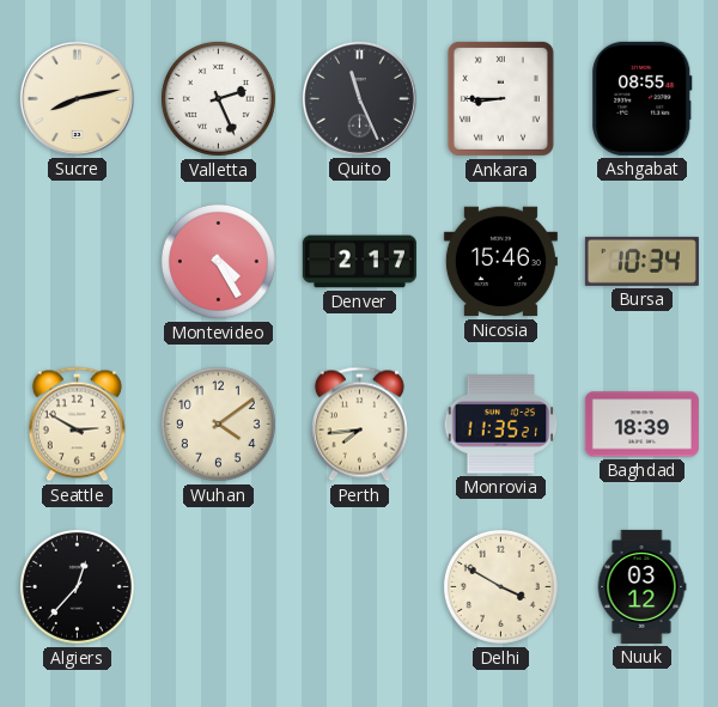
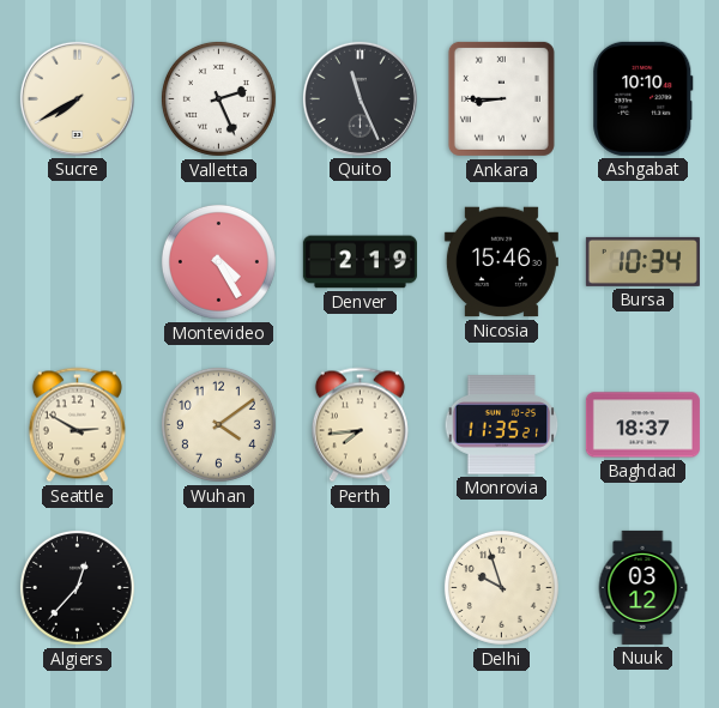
Sucre: 8:13 -> 7:40
Ashgabat: 08:55 -> 10:10
Denver: 2:17 -> 2:19
Baghdad: 18:39 -> 18:37
Delhi: 3:50 -> 9:57
